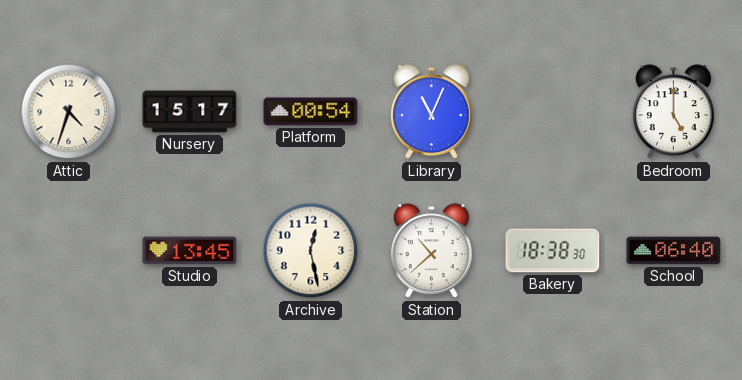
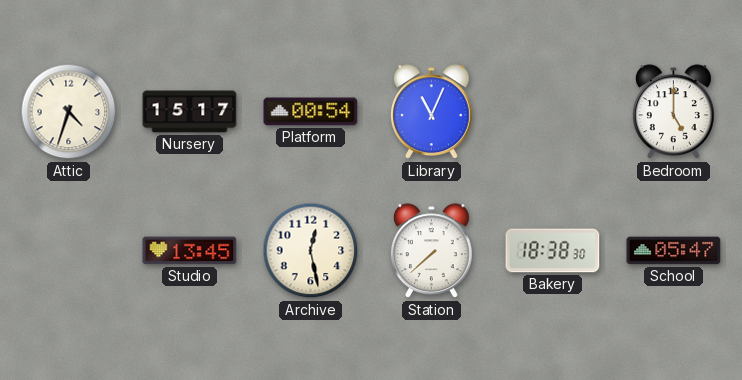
Station: 10:38 -> 7:38
School: 06:40 -> 05:47
